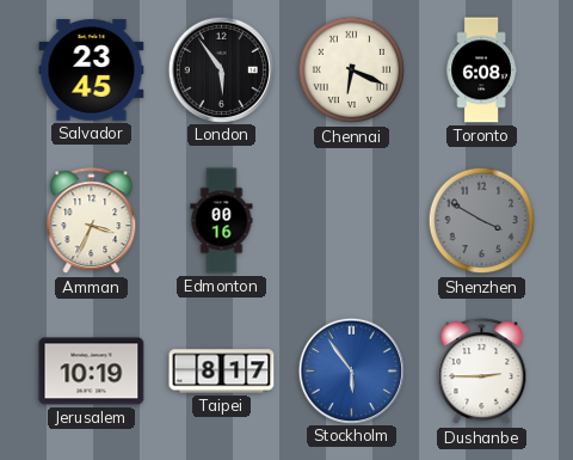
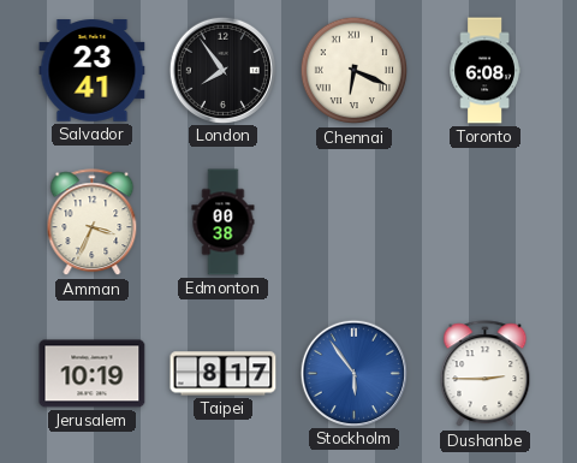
Salvador: 23:45 -> 23:41
London: 5:54 -> 7:54
Edmonton: 00:16 -> 00:38
Shenzhen: 3:50 -> none
